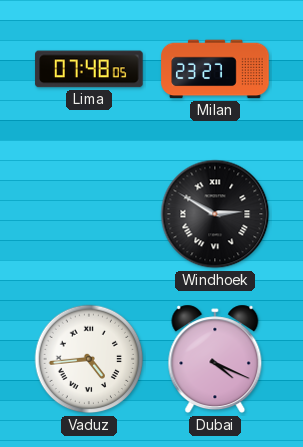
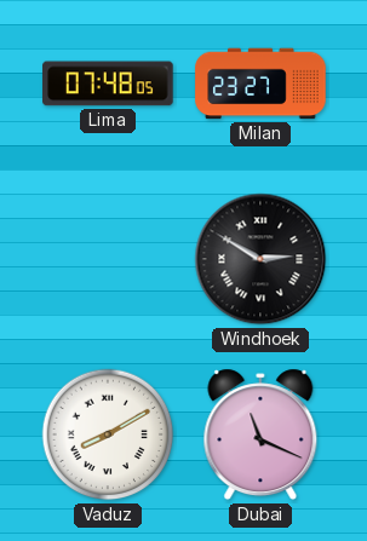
Vaduz: 4:44 -> 8:10
Dubai: 4:19 -> 11:19
